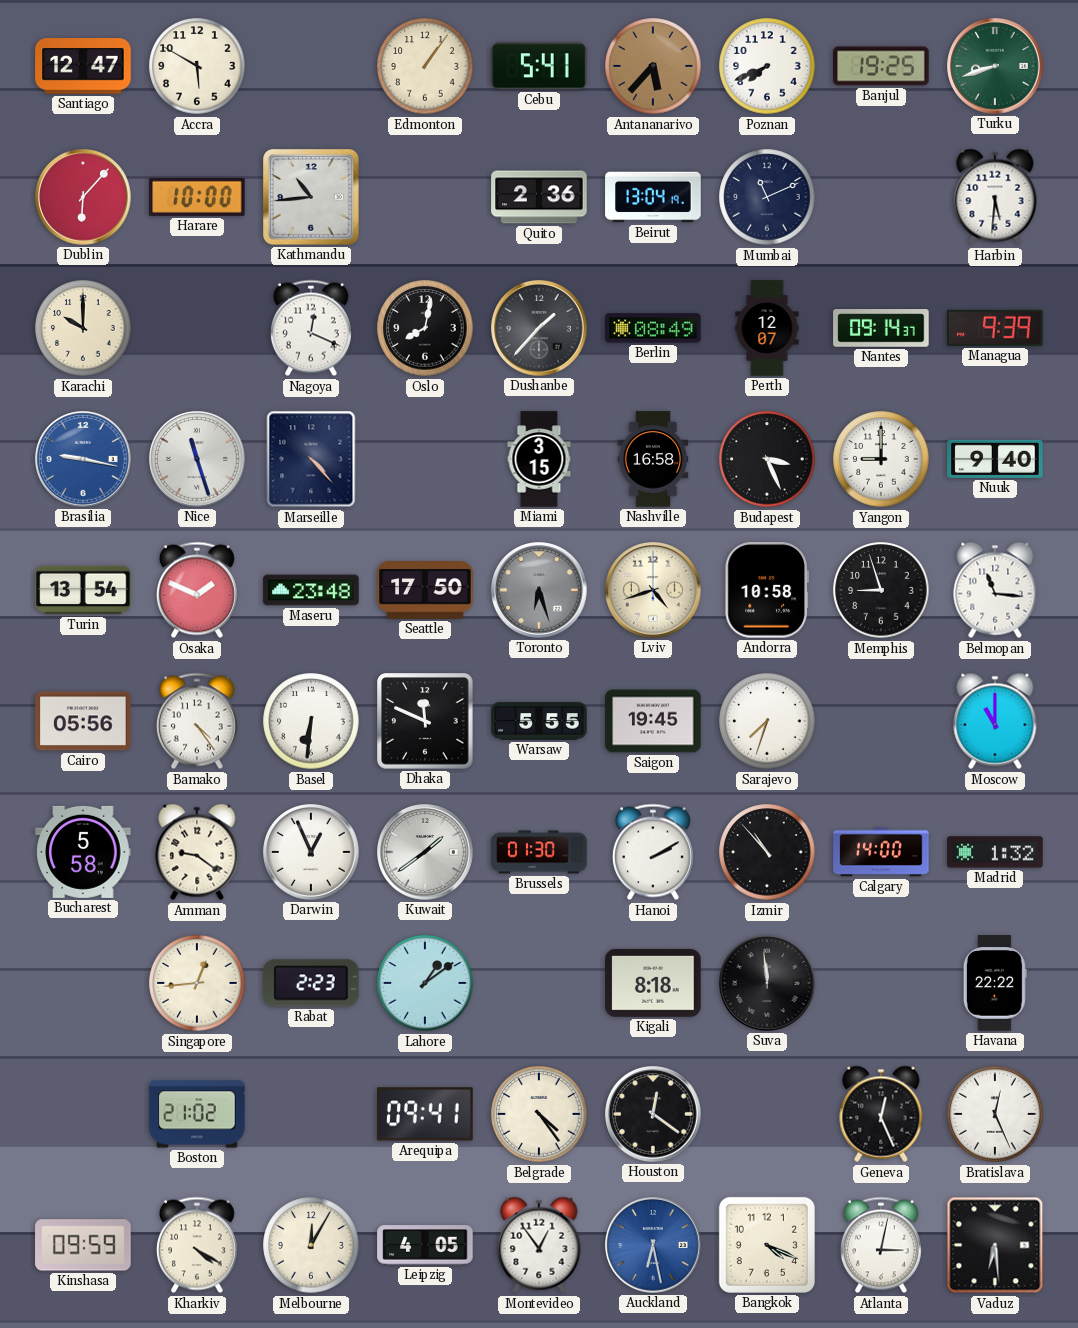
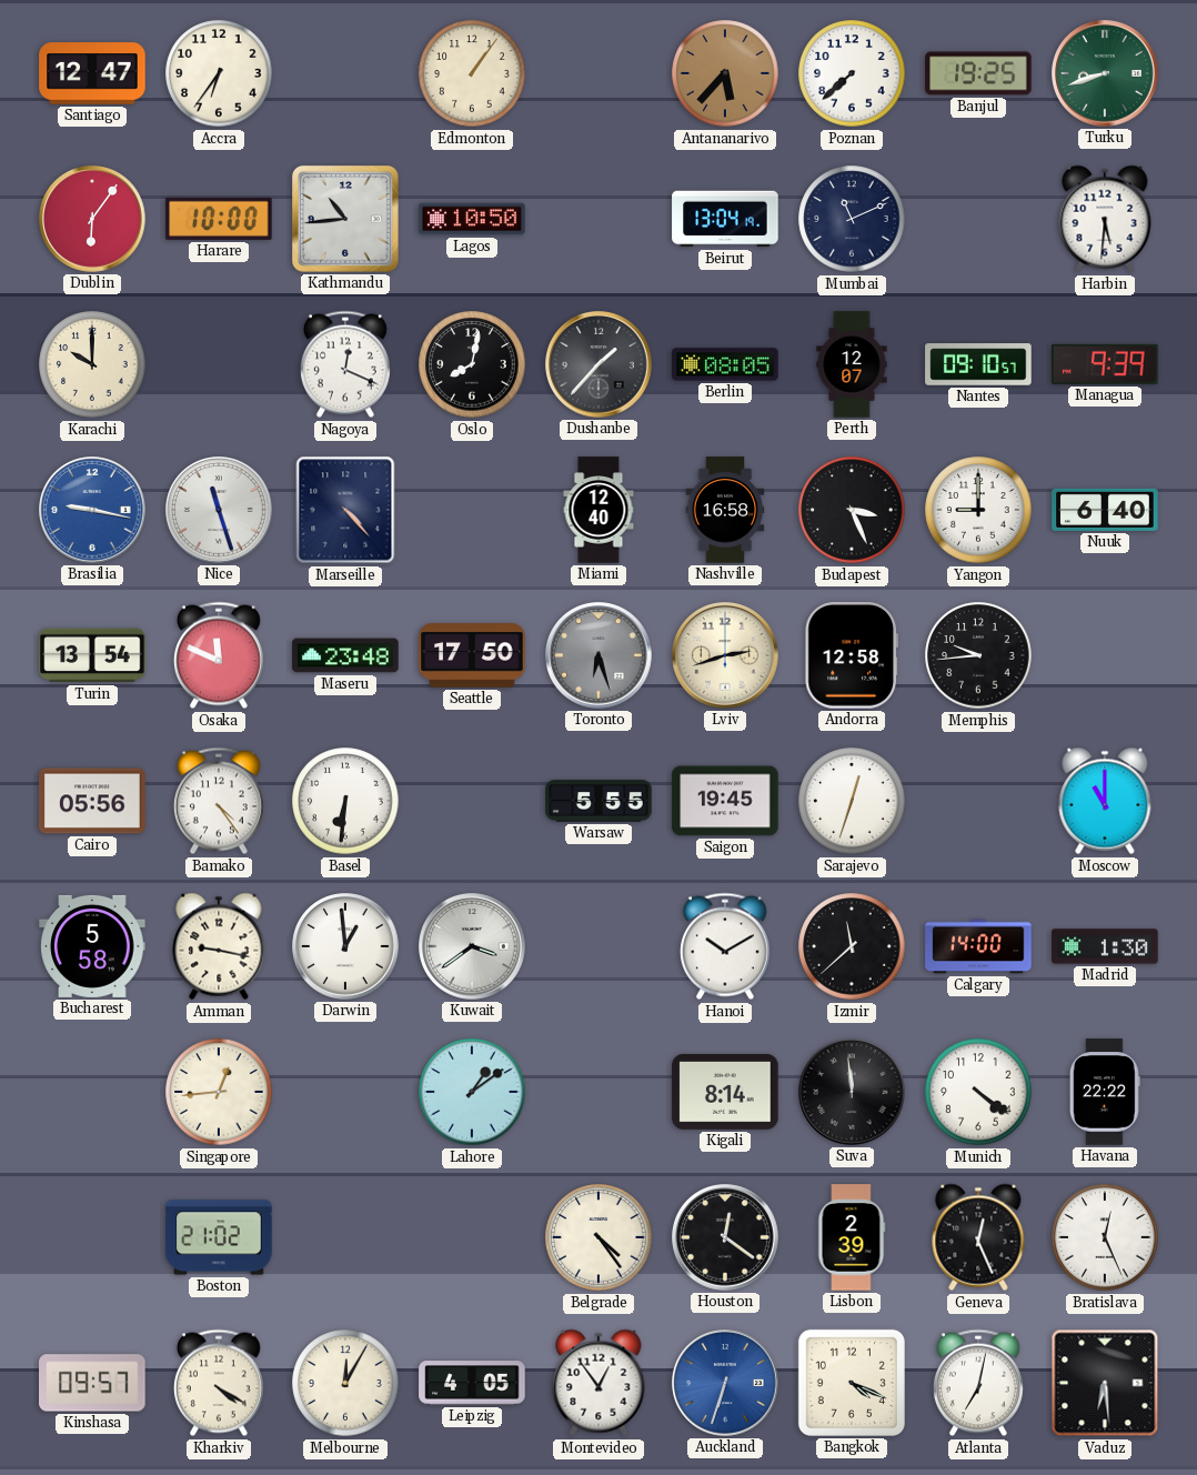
Accra: 5:50 -> 6:36
Cebu: 5:41 -> none
Poznan: 7:41 -> 7:38
Dublin: 6:07 -> 6:06
Lagos: none -> 10:50
Quito: 2:36 -> none
Berlin: 08:49 -> 08:05
Nantes: 09:14 -> 09:10
Miami: 3:15 -> 12:40
Nuuk: 9:40 -> 6:40
Osaka: 1:49 -> 11:49
Lviv: 4:42 -> 2:42
Andorra: 10:58 -> 12:58
Memphis: 8:57 -> 9:44
Belmopan: 11:16 -> none
Dhaka: 11:49 -> none
Sarajevo: 7:33 -> 12:33
Amman: 9:21 -> 9:17
Darwin: 12:56 -> 12:59
Kuwait: 1:39 -> 3:39
Brussels: 01:30 -> none
Hanoi: 2:10 -> 10:10
Izmir: 10:53 -> 11:38
Madrid: 1:32 -> 1:30
Rabat: 2:23 -> none
Kigali: 8:18 -> 8:14
Munich: none -> 4:21
Arequipa: 09:41 -> none
Lisbon: none -> 2:39
Kinshasa: 09:59 -> 09:57
Auckland: 6:28 -> 6:33
Atlanta: 3:02 -> 7:02
